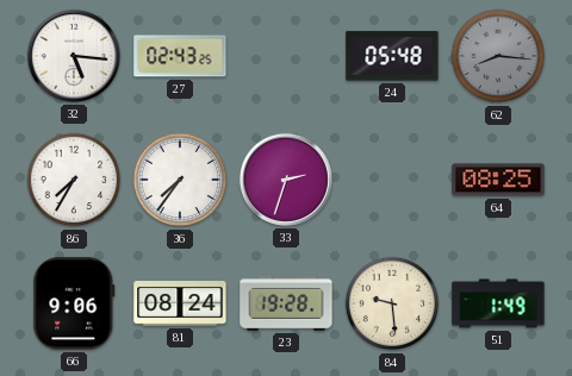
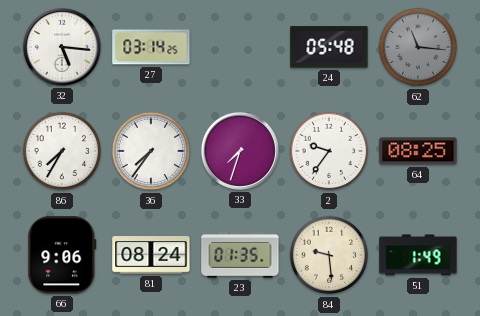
27: 02:43 -> 03:14
62: 8:16 -> 11:16
33: 2:33 -> 7:33
2: none -> 9:36
23: 19:28 -> 01:35
